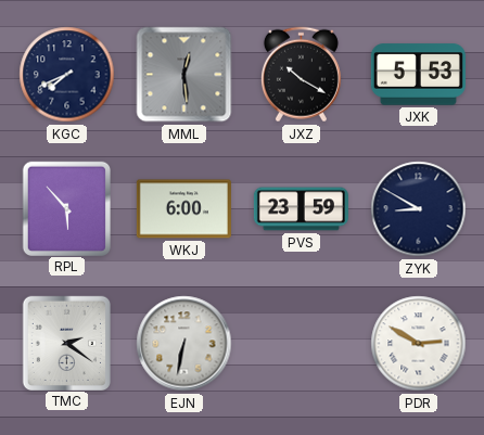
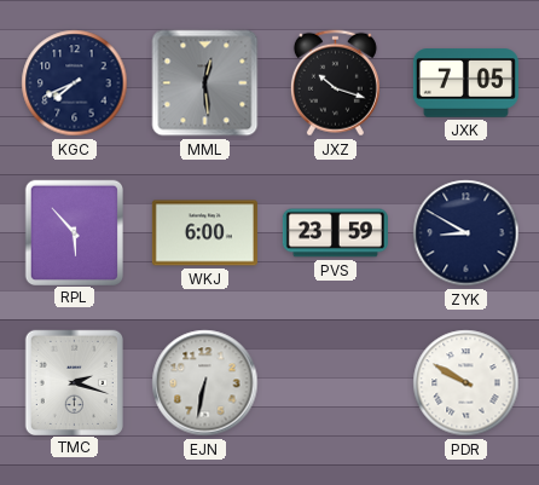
JXZ: 10:20 -> 10:18
JXK: 5:53 -> 7:05
TMC: 2:21 -> 2:18
PDR: 2:50 -> 9:50
